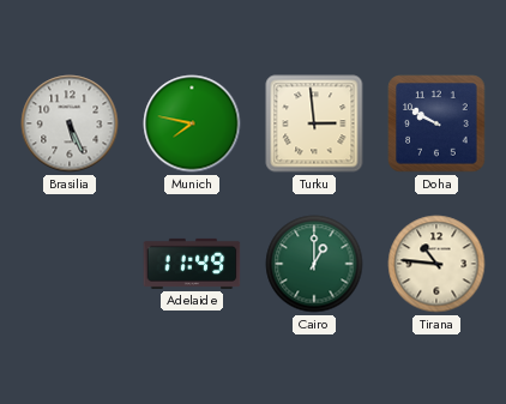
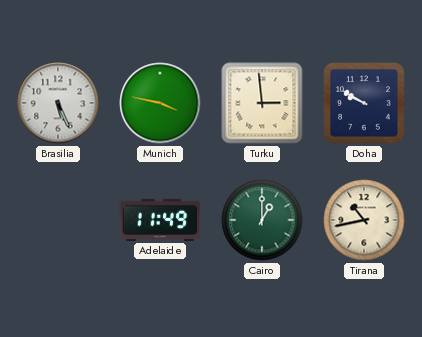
Munich: 7:47 -> 3:47
Tirana: 10:46 -> 10:43
